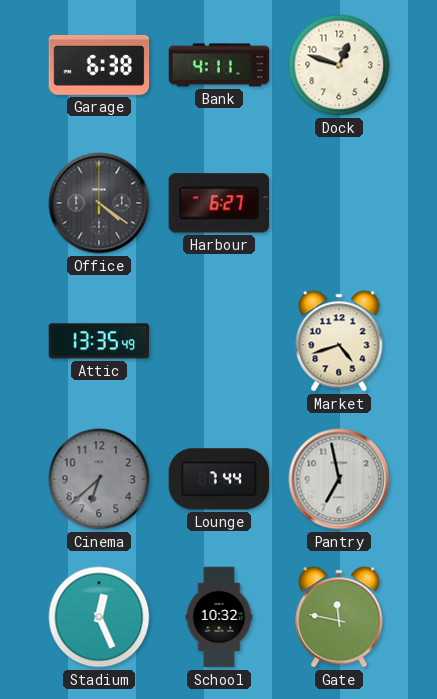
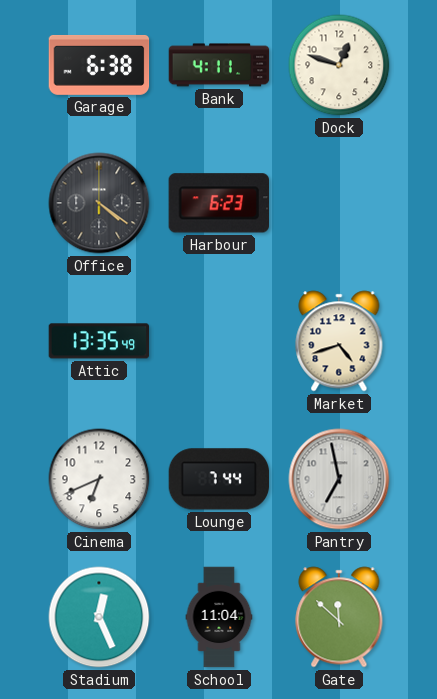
Harbour: 6:27 -> 6:23
Cinema: 6:38 -> 6:41
Cinema dial: grey -> white
School: 10:32 -> 11:04
Gate: 11:47 -> 11:52
